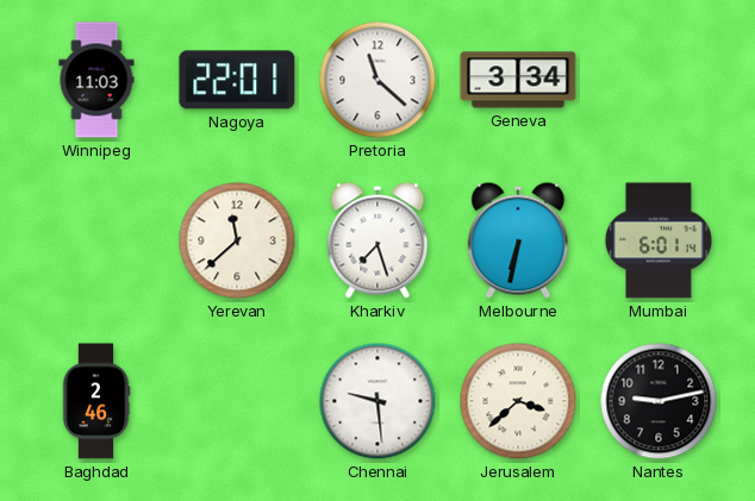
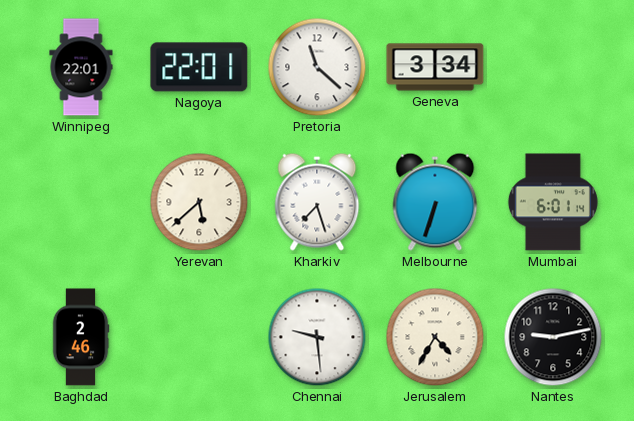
Winnipeg: 11:03 -> 22:01
Yerevan: 11:38 -> 5:38
Melbourne: 6:32 -> 6:33
Jerusalem: 3:38 -> 4:35
